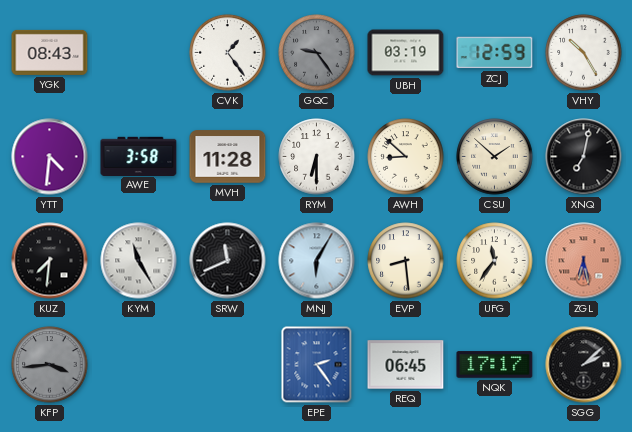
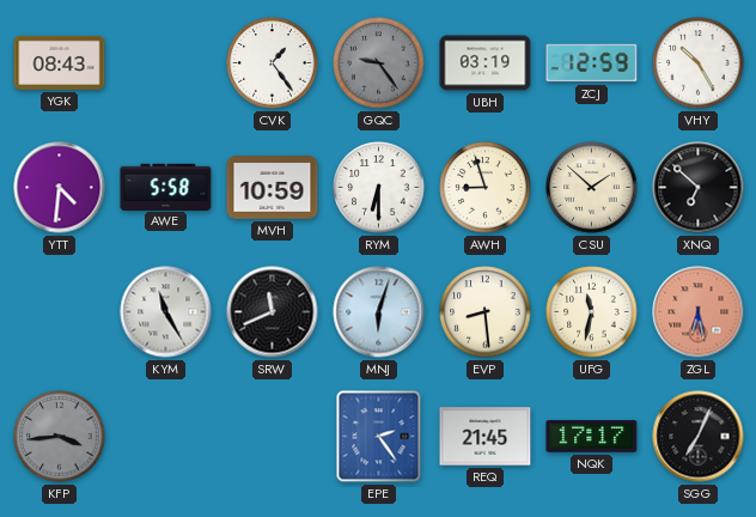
AWE: 3:58 -> 5:58
MVH: 11:28 -> 10:59
AWH: 8:52 -> 8:57
XNQ: 7:02 -> 6:52
KUZ: 7:31 -> none
MNJ: 6:05 -> 6:03
UFG: 11:36 -> 11:32
REQ: 06:45 -> 21:45
SGG: 2:08 -> 7:04
